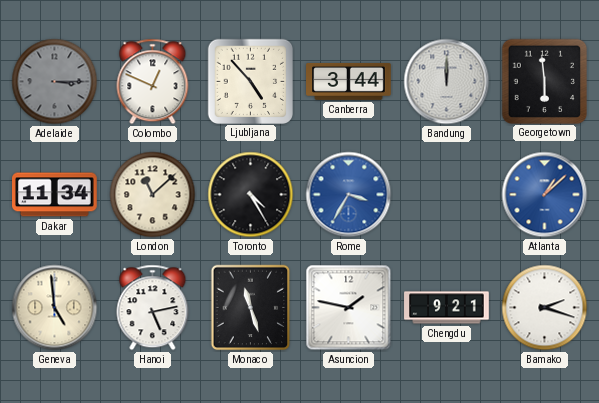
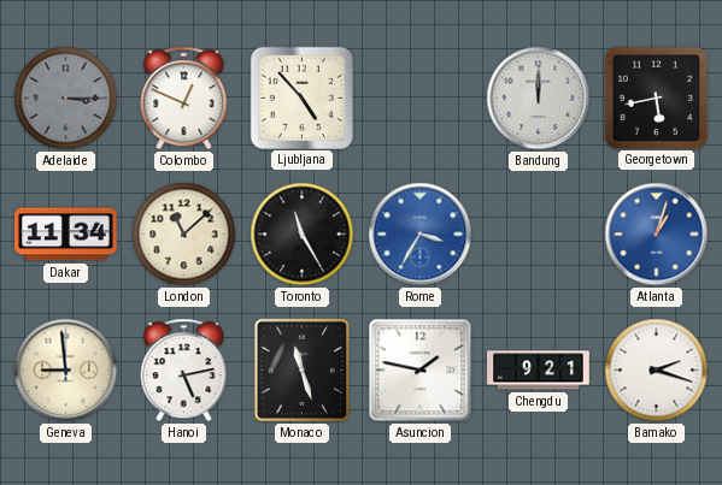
Canberra: 3:44 -> none
Georgetown: 5:59 -> 5:43
Toronto: 4:25 -> 11:25
Atlanta: 1:08 -> 1:03
Geneva: 4:59 -> 8:59
